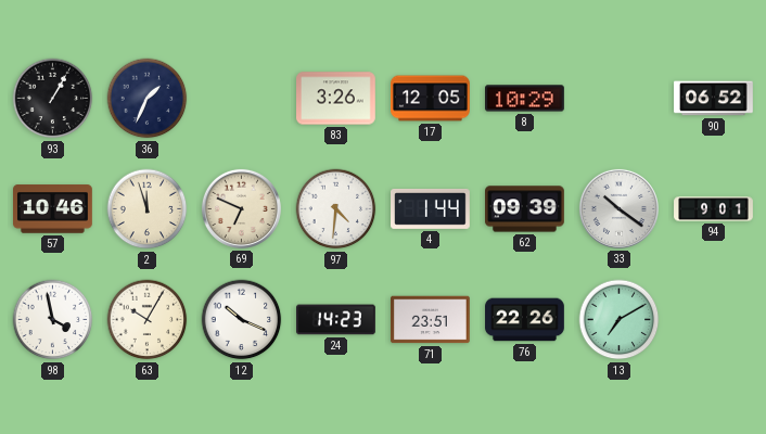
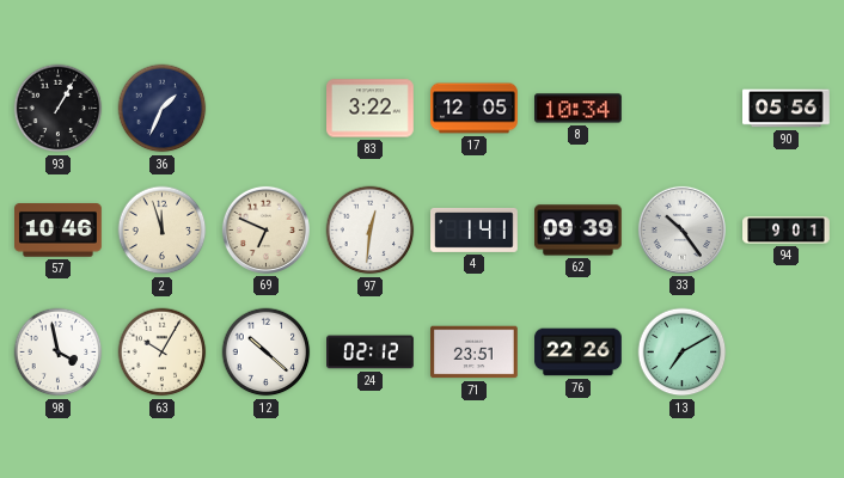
83: 3:26 -> 3:22
8: 10:29 -> 10:34
90: 06:52 -> 05:56
97: 4:31 -> 12:31
4: 1:44 -> 1:41
33: 10:21 -> 10:24
12: 10:19 -> 10:22
24: 14:23 -> 02:12
